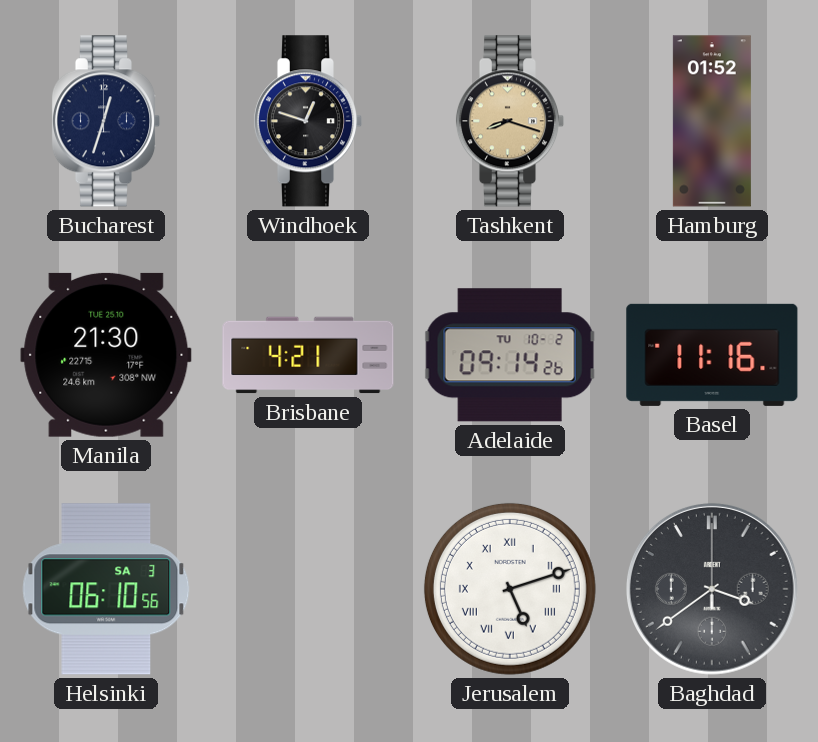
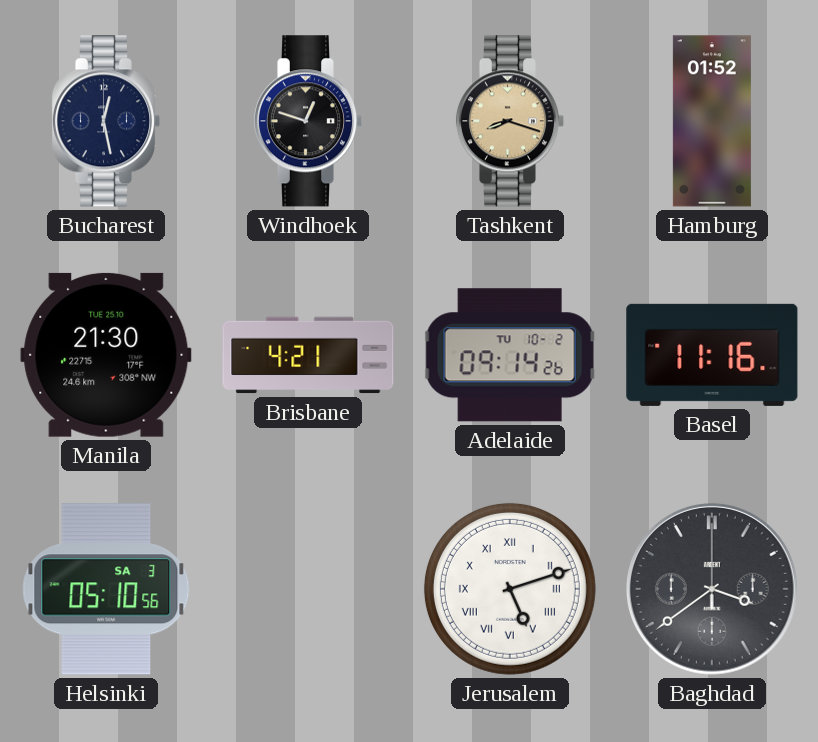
Bucharest: 12:33 -> 12:28
Helsinki: 06:10 -> 05:10
